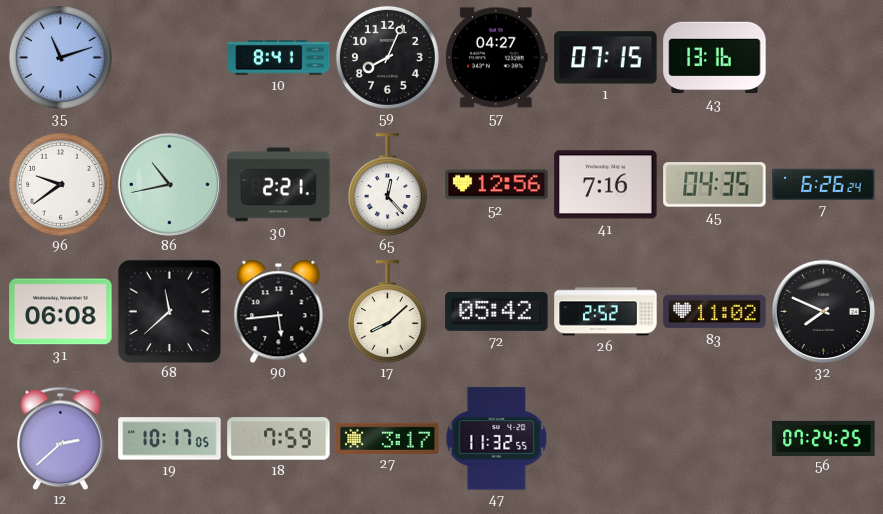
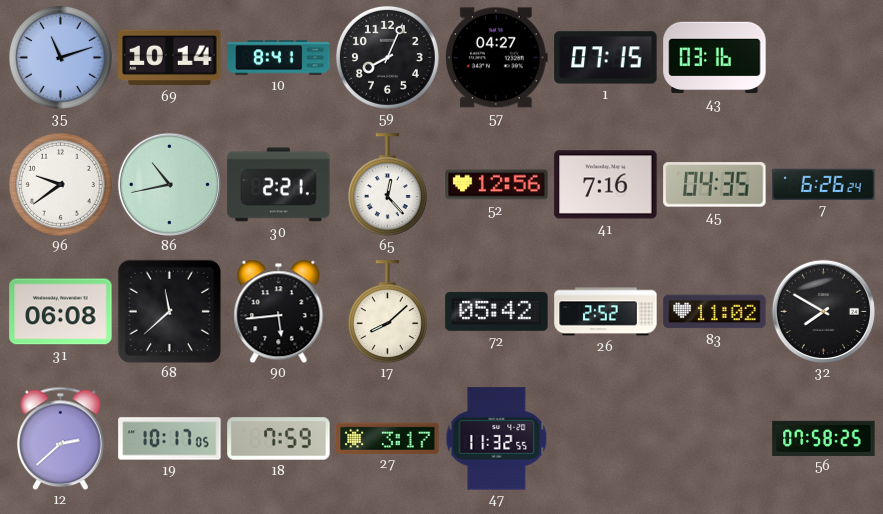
69: none -> 10:14
43: 13:16 -> 03:16
32: 7:49 -> 7:50
56: 07:24 -> 07:58
